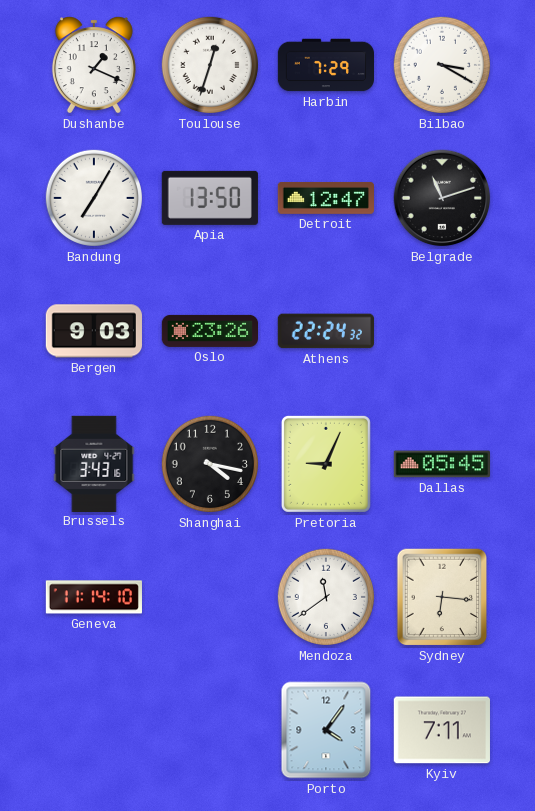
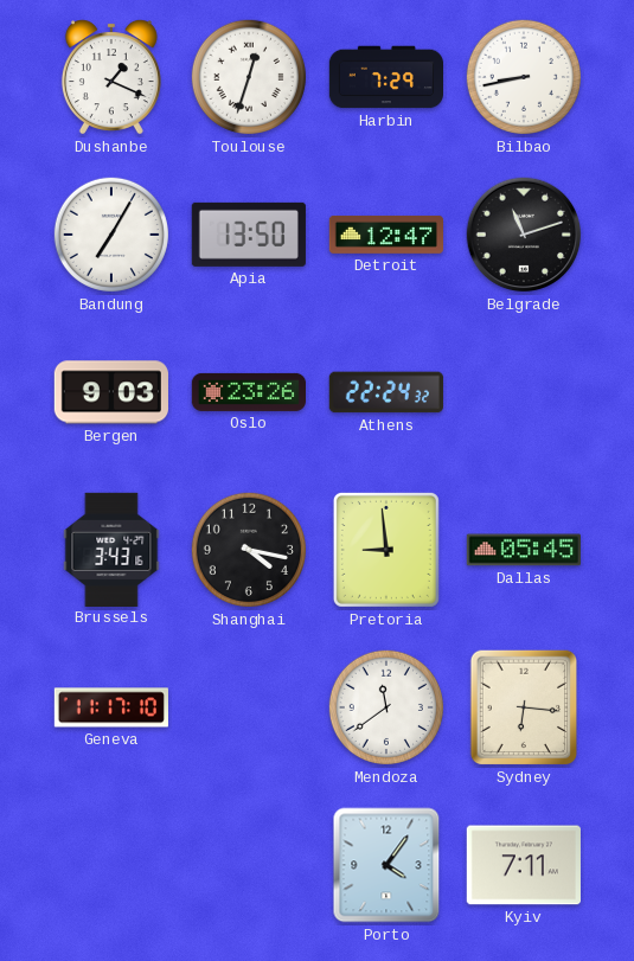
Bilbao: 3:20 -> 8:43
Pretoria: 9:04 -> 8:59
Geneva: 11:14 -> 11:17
